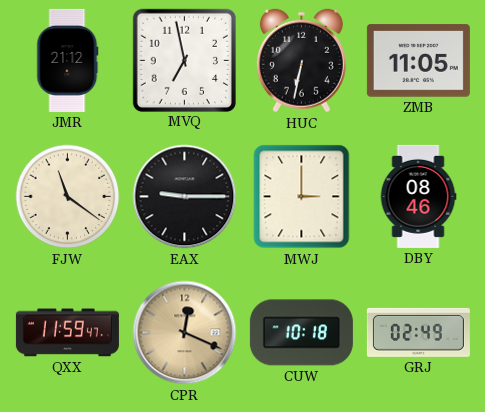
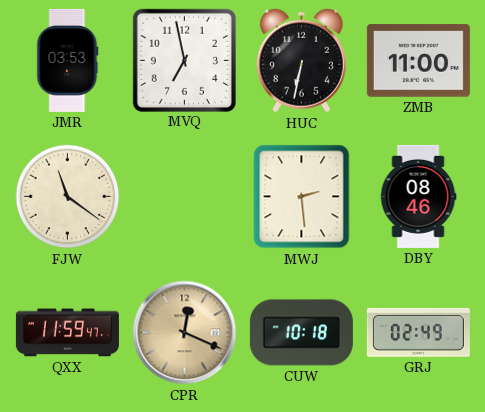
JMR: 21:12 -> 03:53
ZMB: 11:05 -> 11:00
EAX: 9:15 -> none
MWJ: 3:00 -> 2:29
